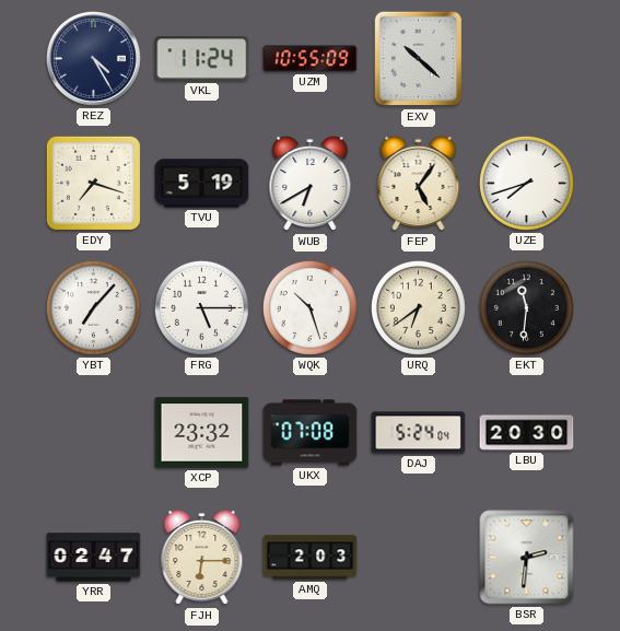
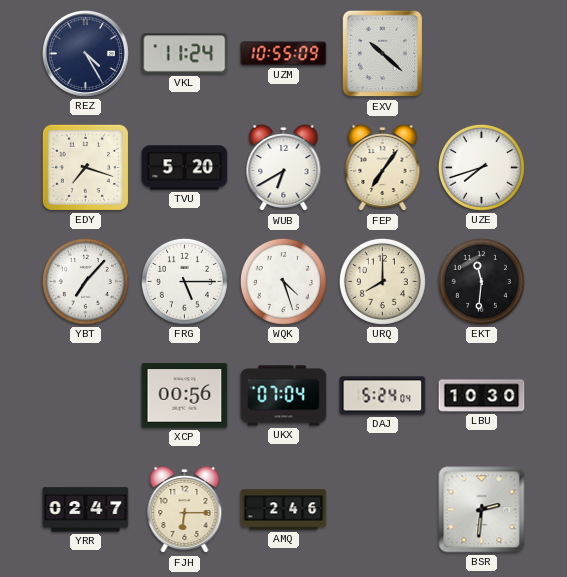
TVU: 5:19 -> 5:20
FEP: 5:06 -> 7:06
WQK: 10:27 -> 4:27
URQ: 6:39 -> 8:00
XCP: 23:32 -> 00:56
UKX: 07:08 -> 07:04
LBU: 20:30 -> 10:30
AMQ: 2:03 -> 2:46
